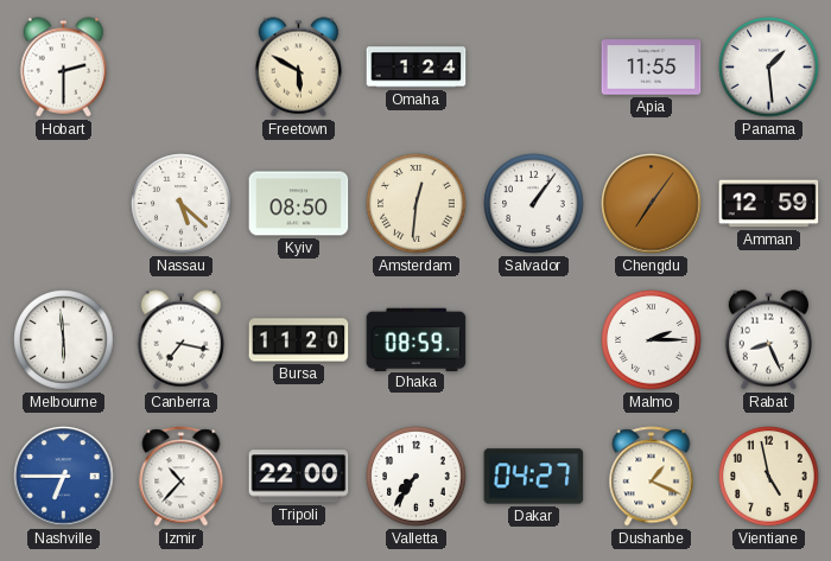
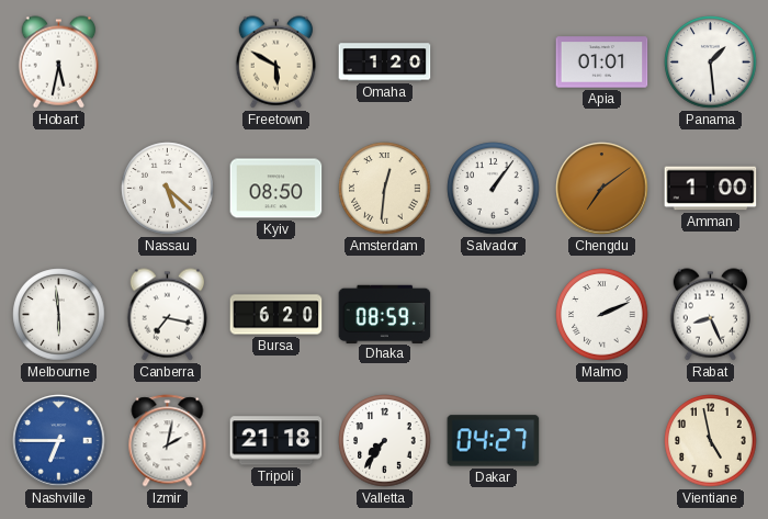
Hobart: 2:30 -> 5:32
Omaha: 1:24 -> 1:20
Apia: 11:55 -> 01:01
Chengdu: 7:06 -> 7:09
Amman: 12:59 -> 1:00
Bursa: 11:20 -> 6:20
Malmo: 2:15 -> 2:11
Izmir: 10:37 -> 2:02
Tripoli: 22:00 -> 21:18
Dushanbe: 1:19 -> none
